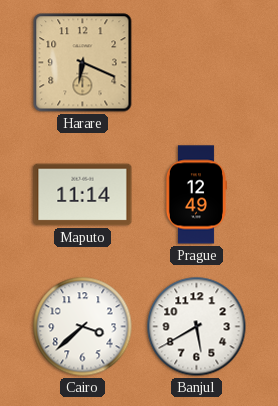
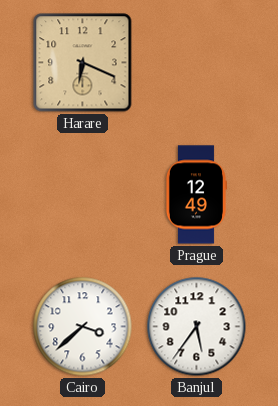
Maputo: 11:14 -> none
Banjul: 5:40 -> 5:36
